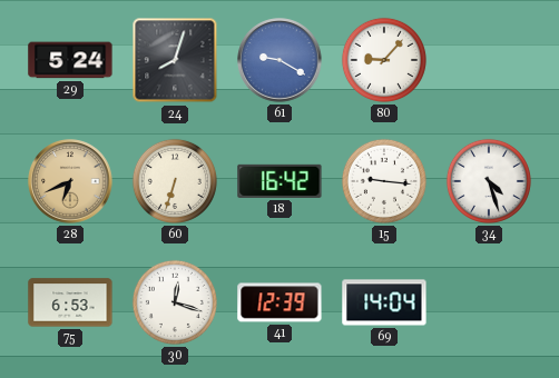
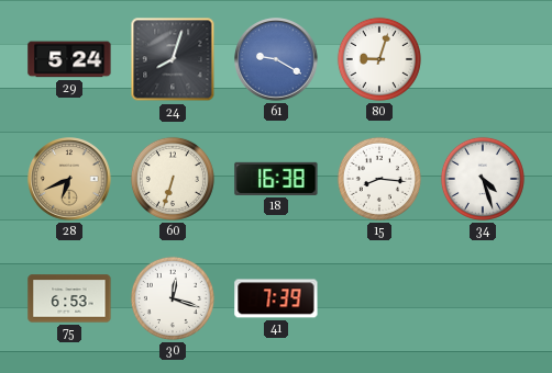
80: 9:07 -> 9:03
18: 16:42 -> 16:38
15: 9:16 -> 8:16
41: 12:39 -> 7:39
69: 14:04 -> none
